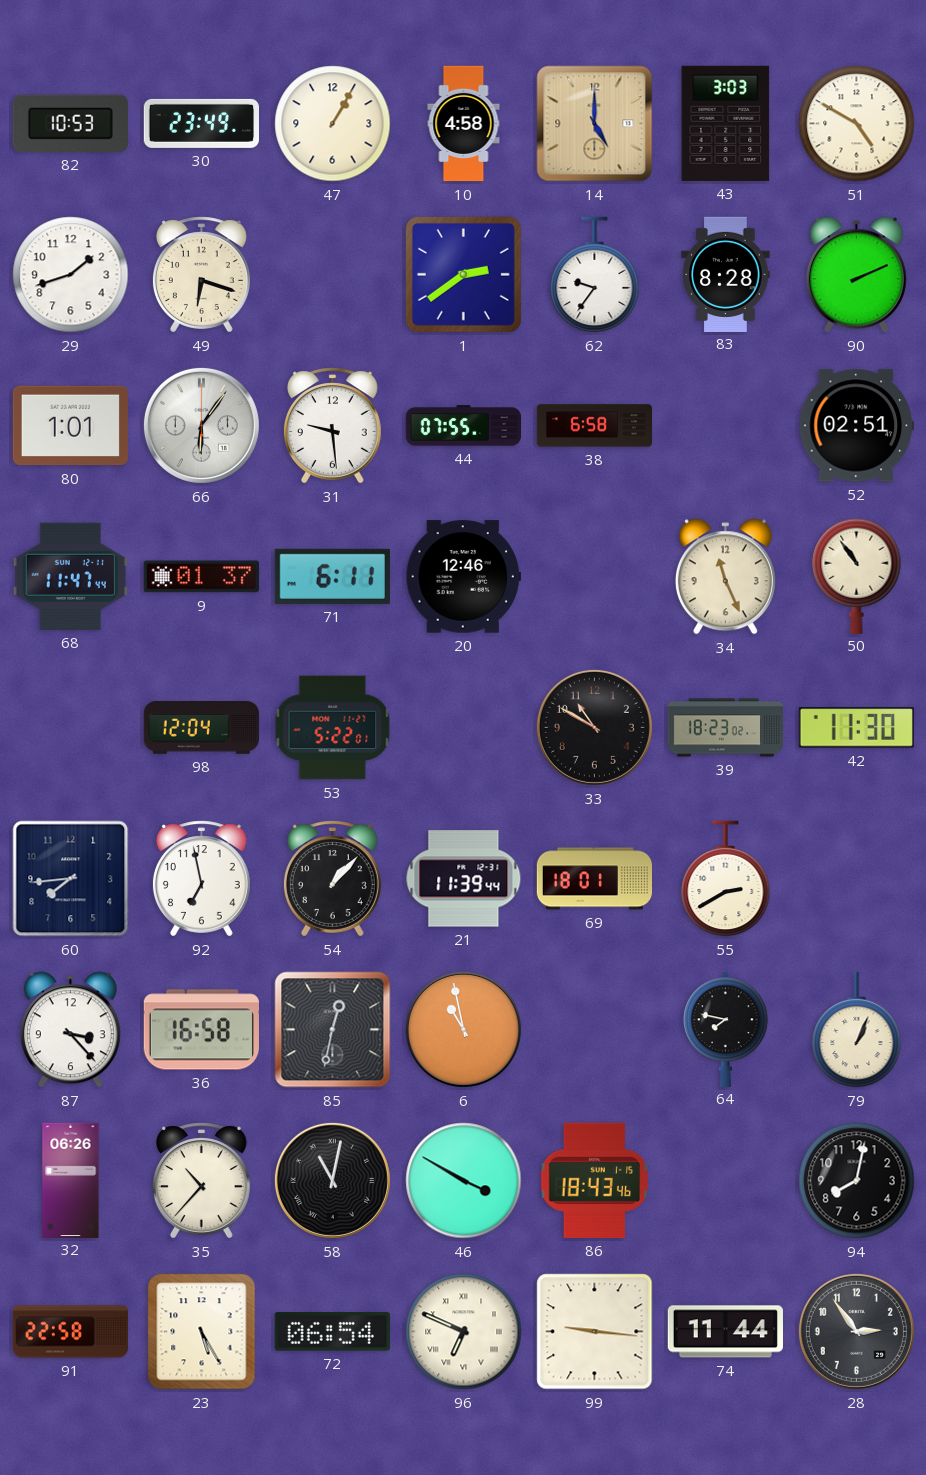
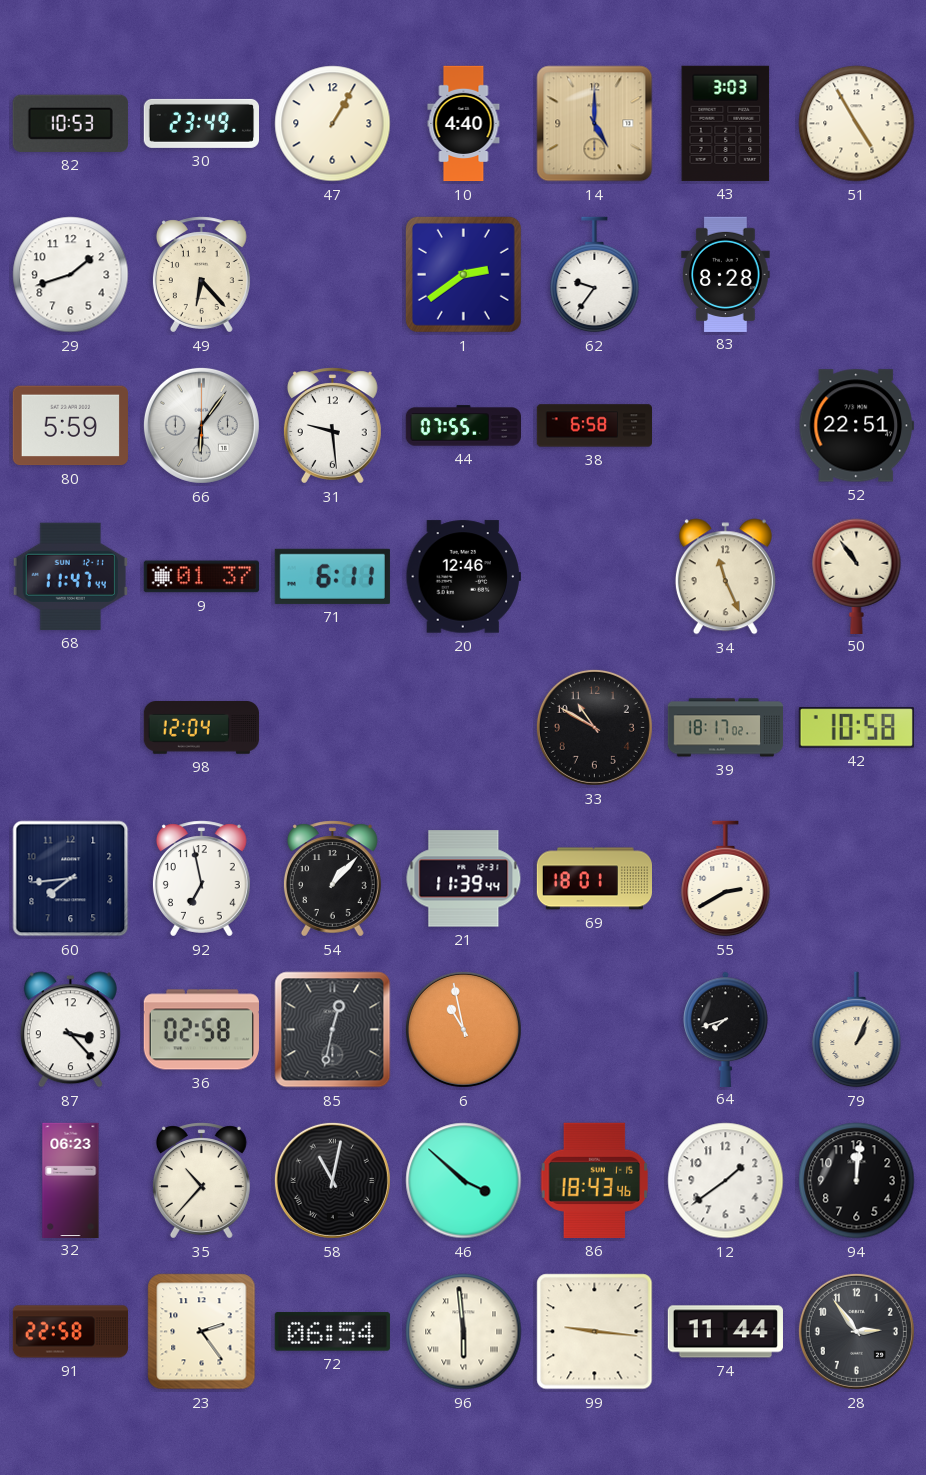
10: 4:58 -> 4:40
51: 4:50 -> 4:55
49: 6:18 -> 6:23
90: 2:11 -> none
80: 1:01 -> 5:59
52: 02:51 -> 22:51
53: 5:22 -> none
39: 18:23 -> 18:17
42: 11:30 -> 10:58
36: 16:58 -> 02:58
64: 7:47 -> 7:42
32: 06:26 -> 06:23
46: 3:50 -> 3:52
12: none -> 1:39
94: 8:02 -> 12:01
23: 5:25 -> 2:24
96: 6:49 -> 5:59
